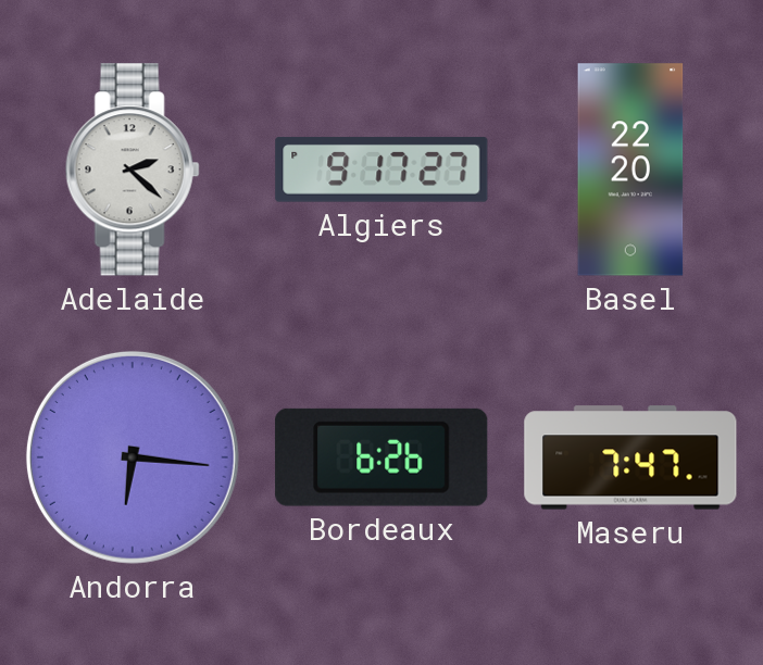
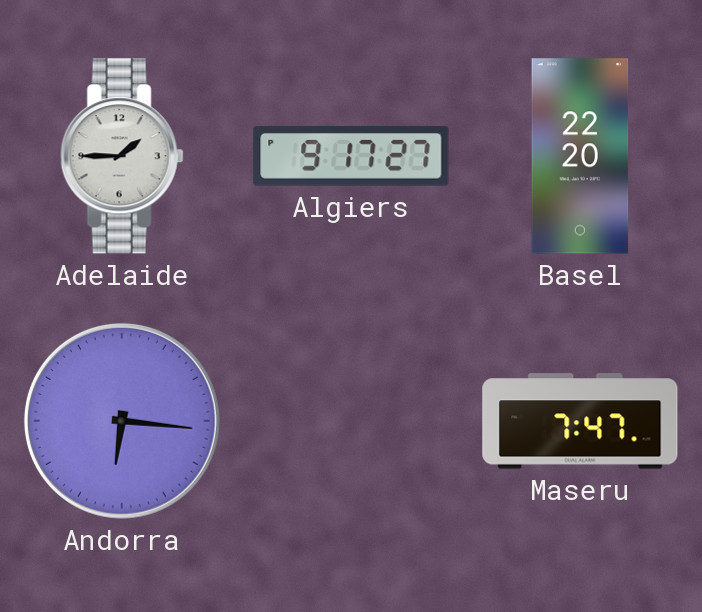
Adelaide: 2:22 -> 1:45
Bordeaux: 6:26 -> none
